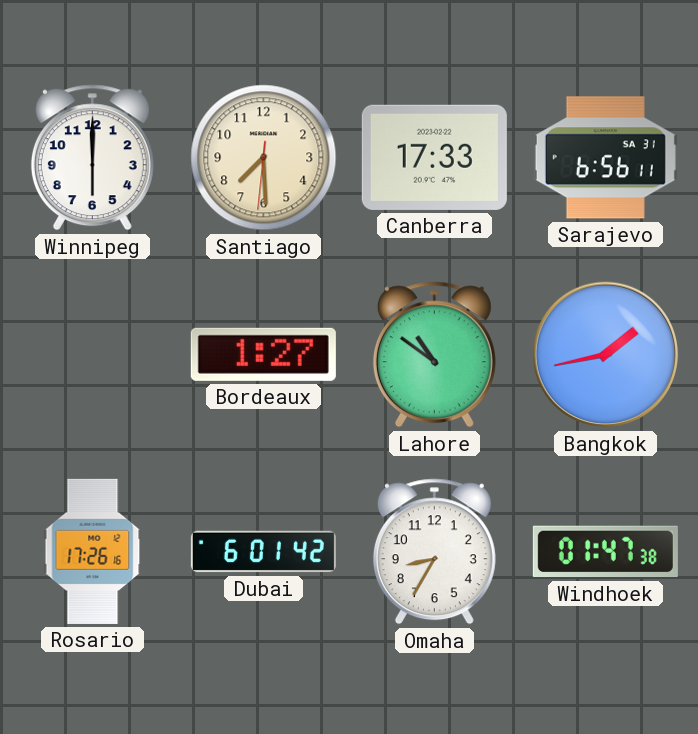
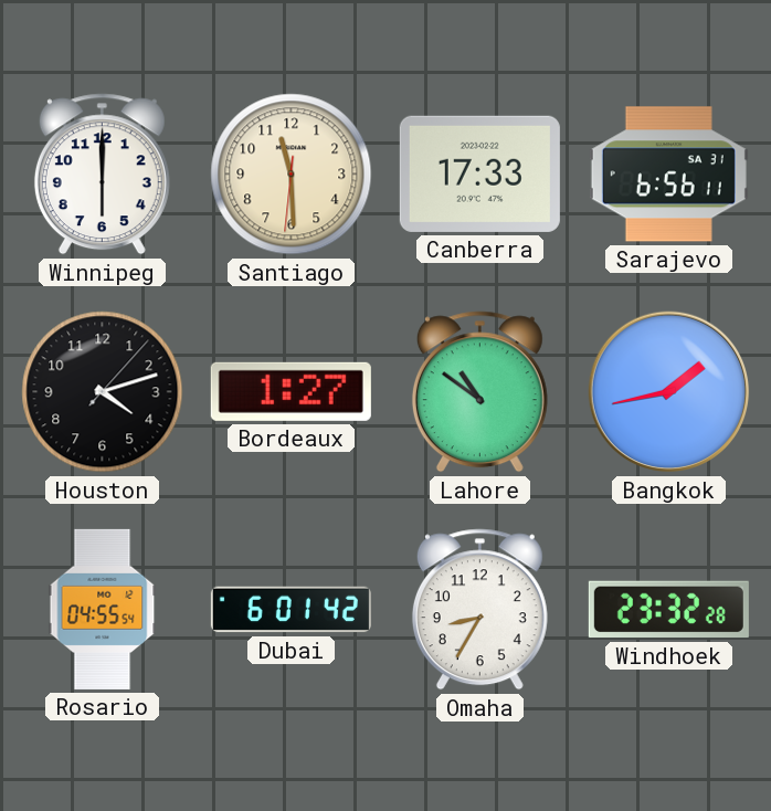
Santiago: 7:29 -> 11:29
Houston: none -> 4:12
Rosario: 17:26 -> 04:55
Windhoek: 01:47 -> 23:32
